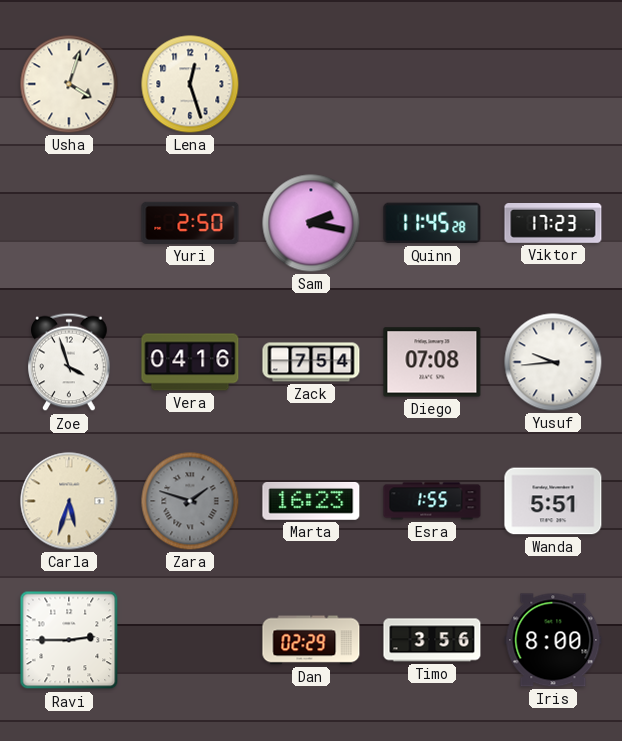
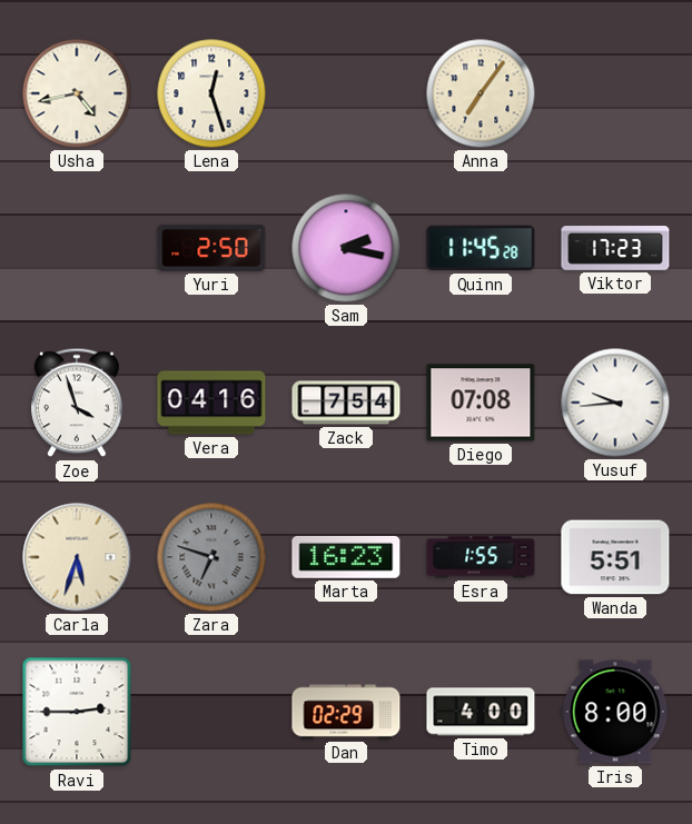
Usha: 4:03 -> 4:43
Anna: none -> 7:06
Zara: 1:48 -> 6:48
Timo: 3:56 -> 4:00
